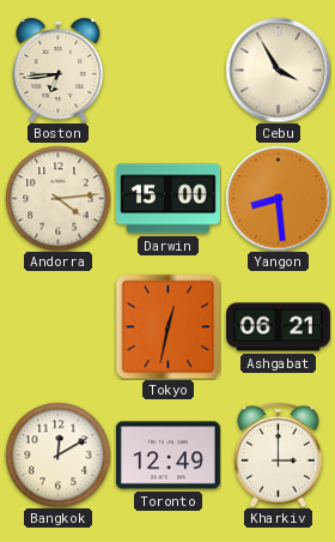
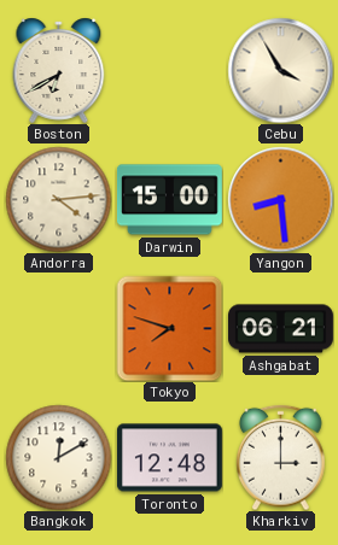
Boston: 6:44 -> 6:40
Tokyo: 12:32 -> 7:48
Toronto: 12:49 -> 12:48
